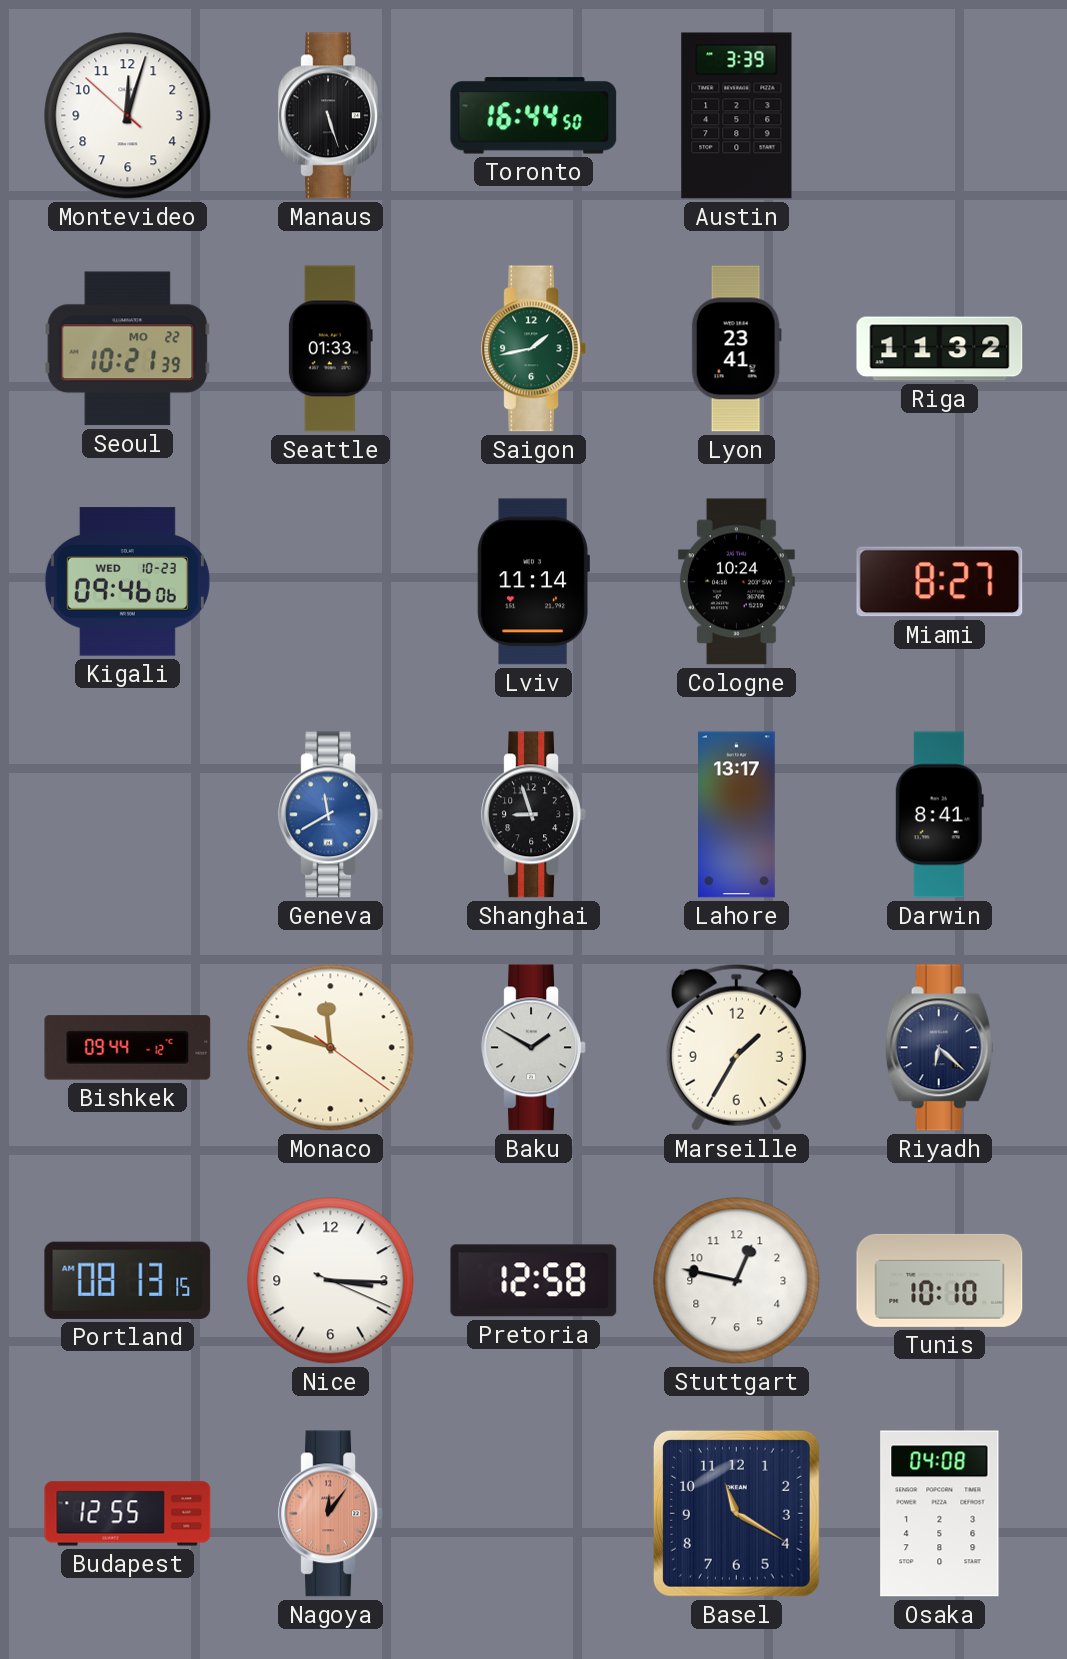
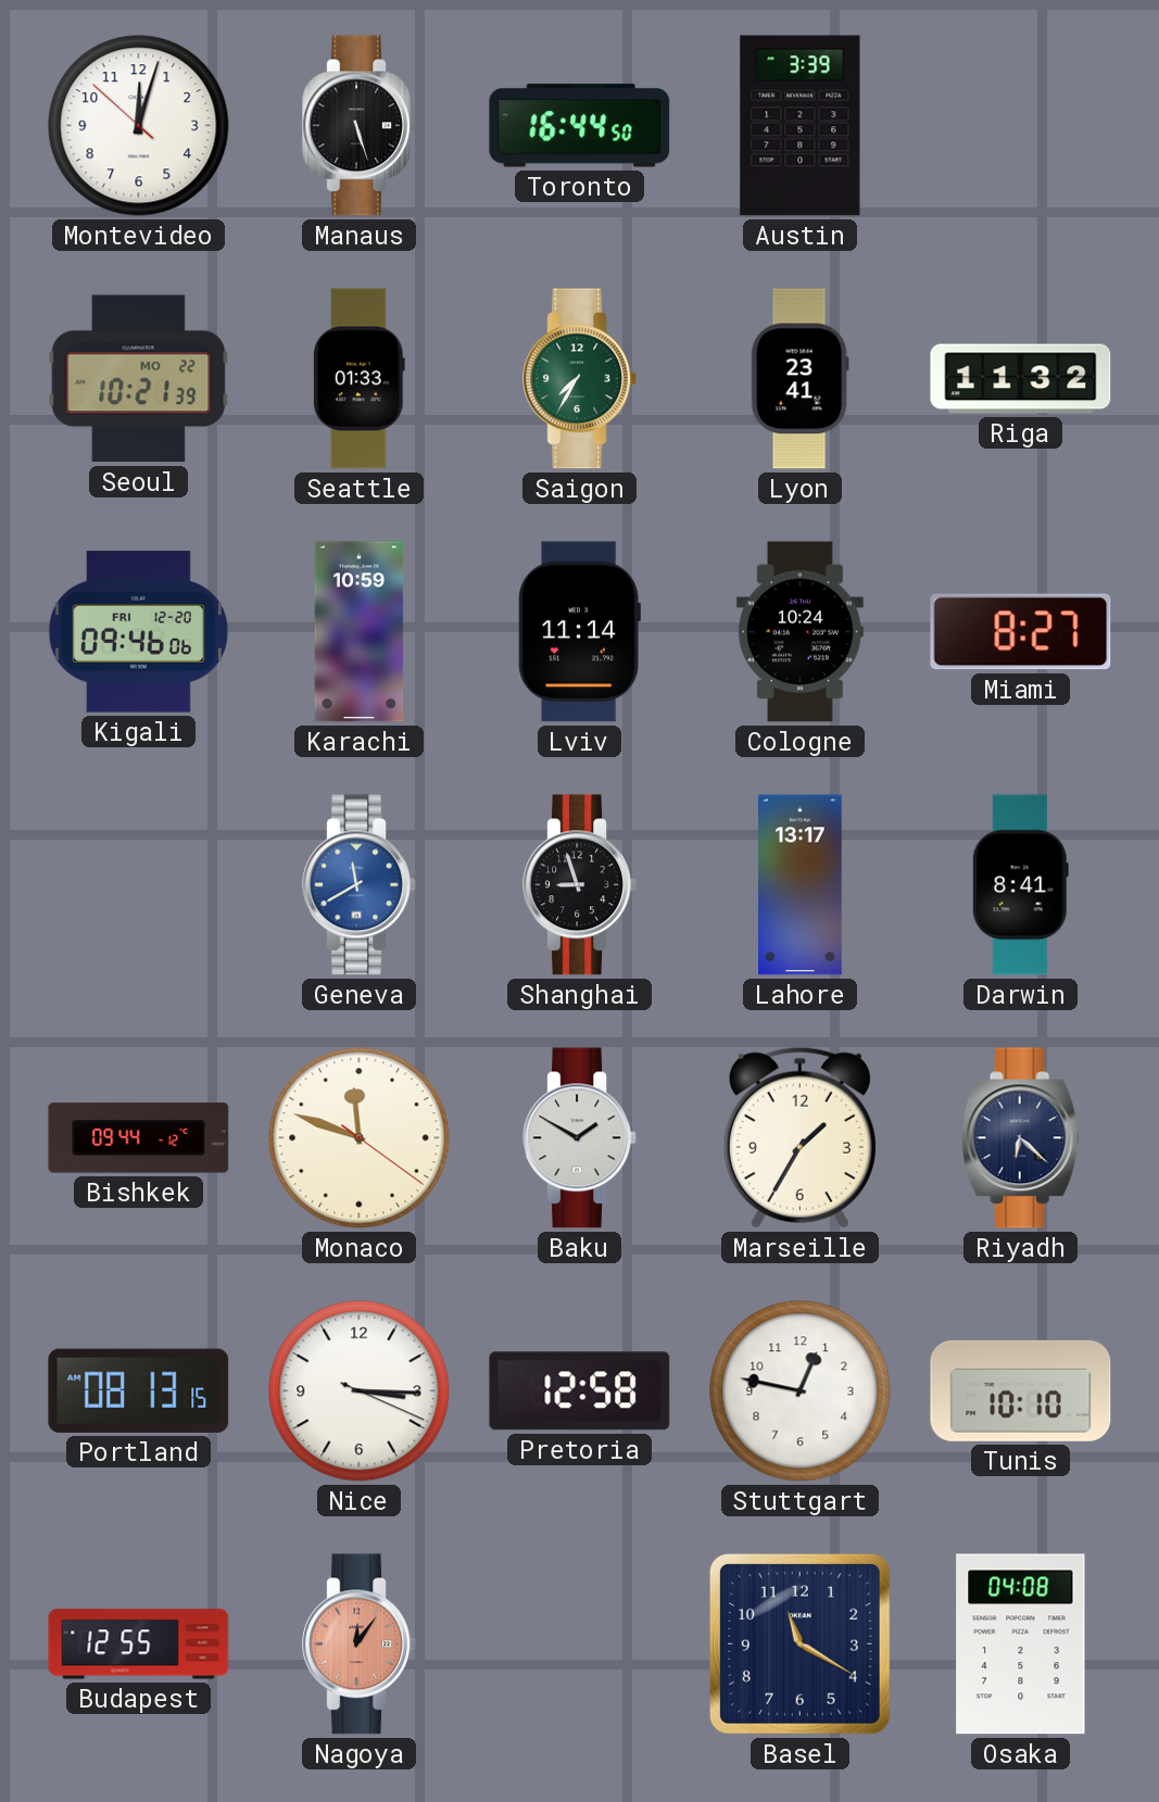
Saigon: 1:43 -> 7:35
Kigali date: WED 10-23 -> FRI 12-20
Karachi: none -> 10:59
